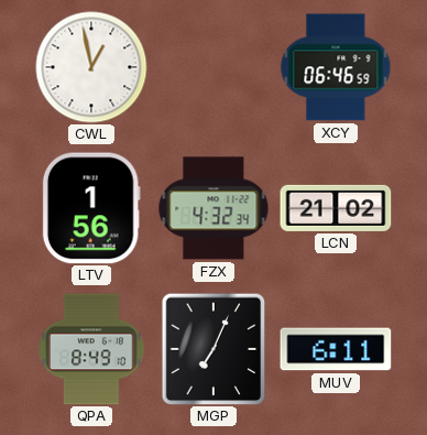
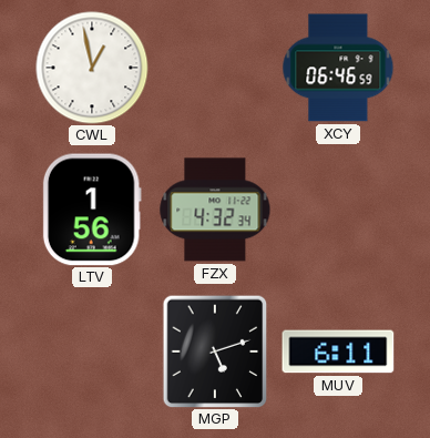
LCN: 21:02 -> none
QPA: 8:49 -> none
MGP: 7:04 -> 5:12
